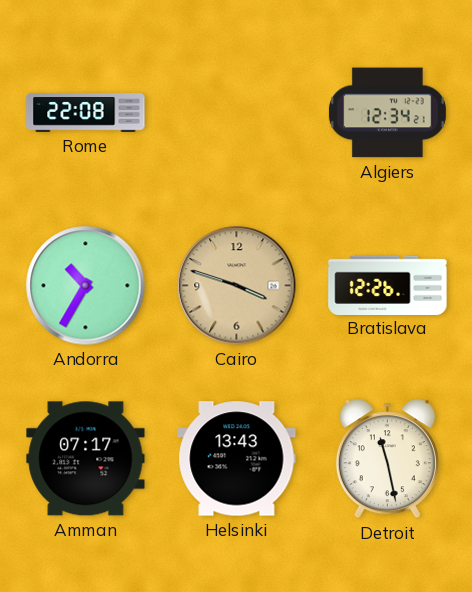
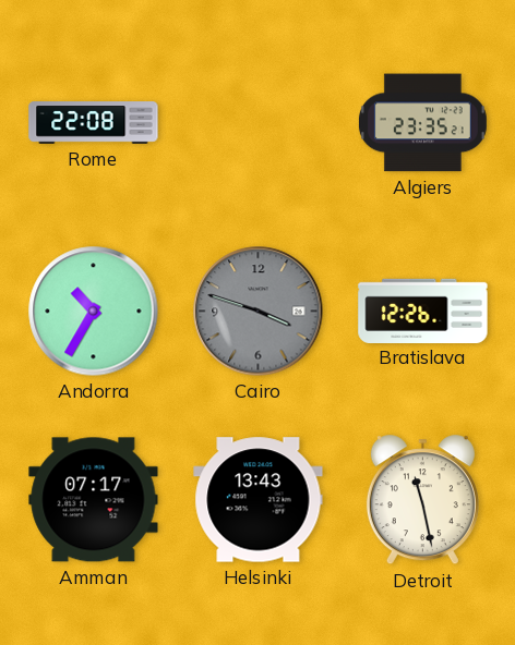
Algiers: 12:34 -> 23:35
Cairo dial: champagne -> grey
